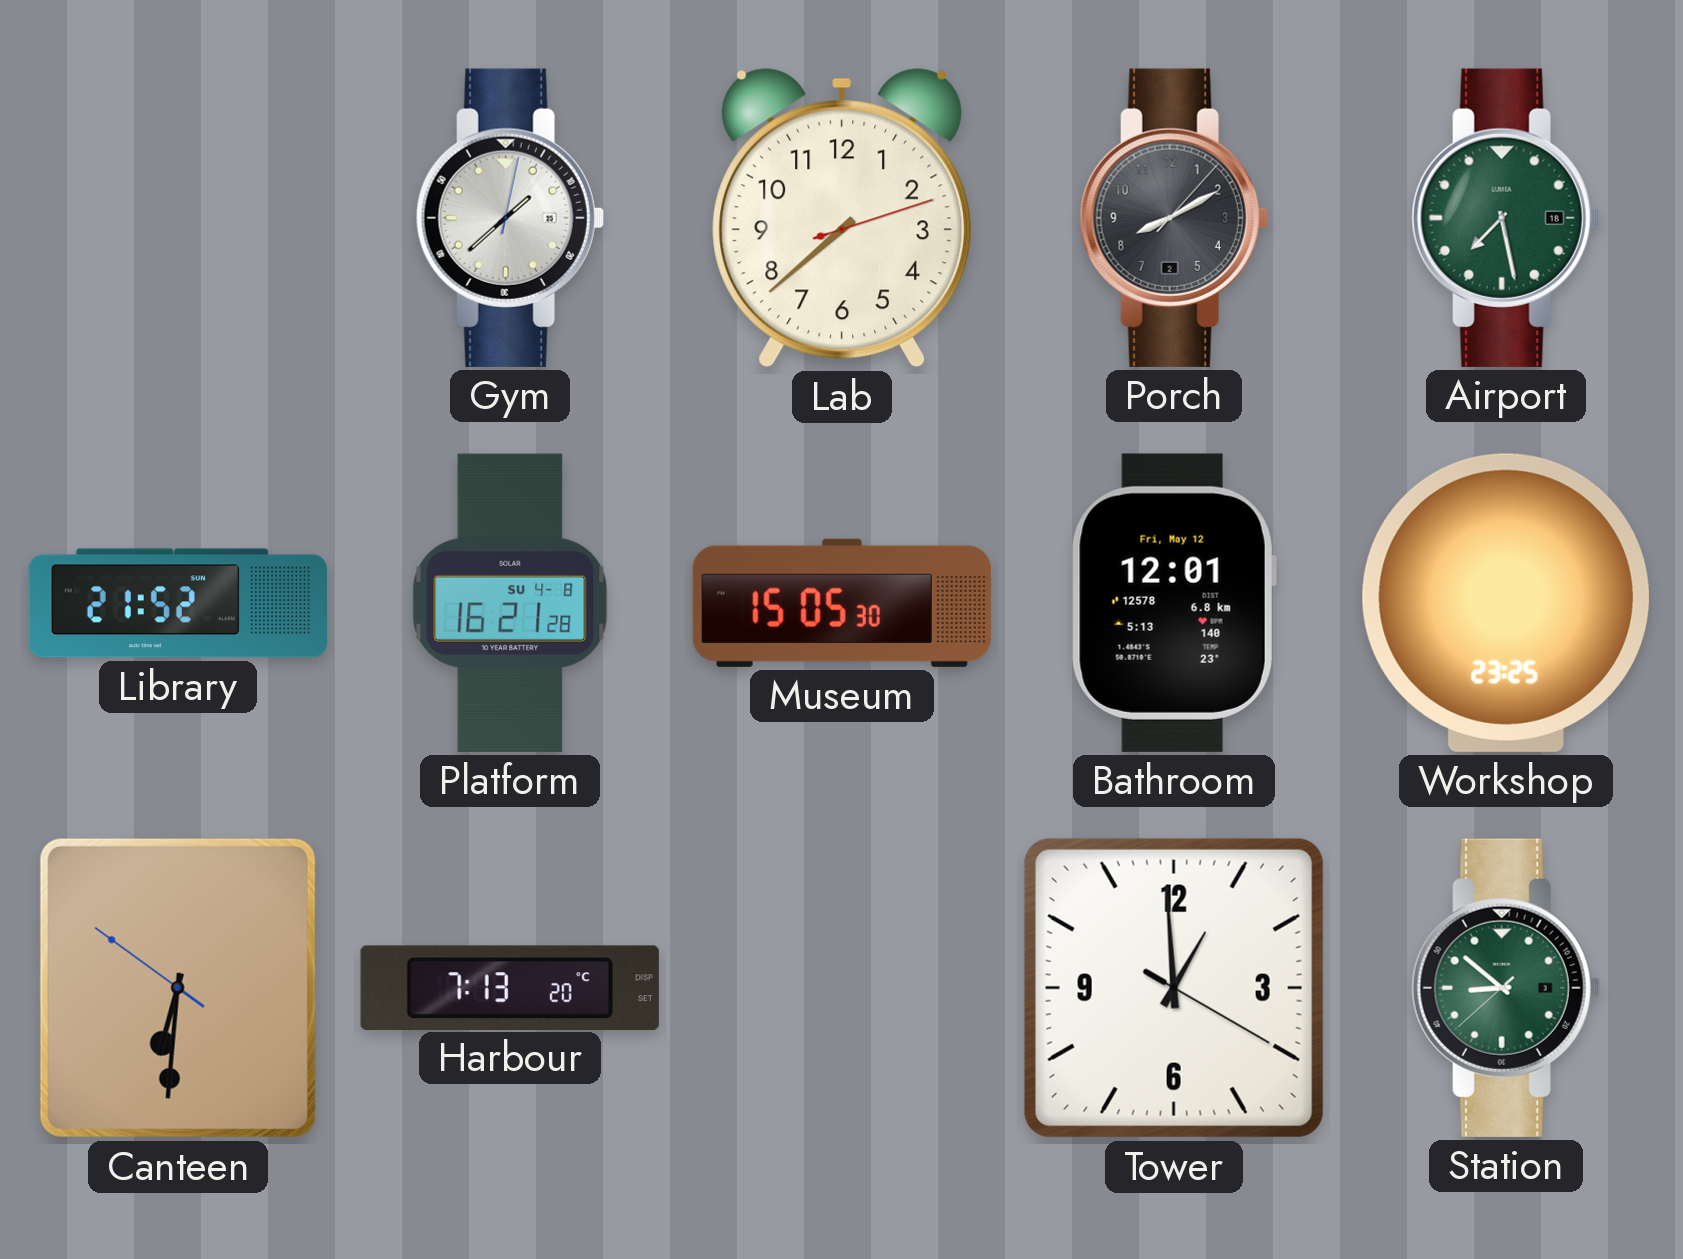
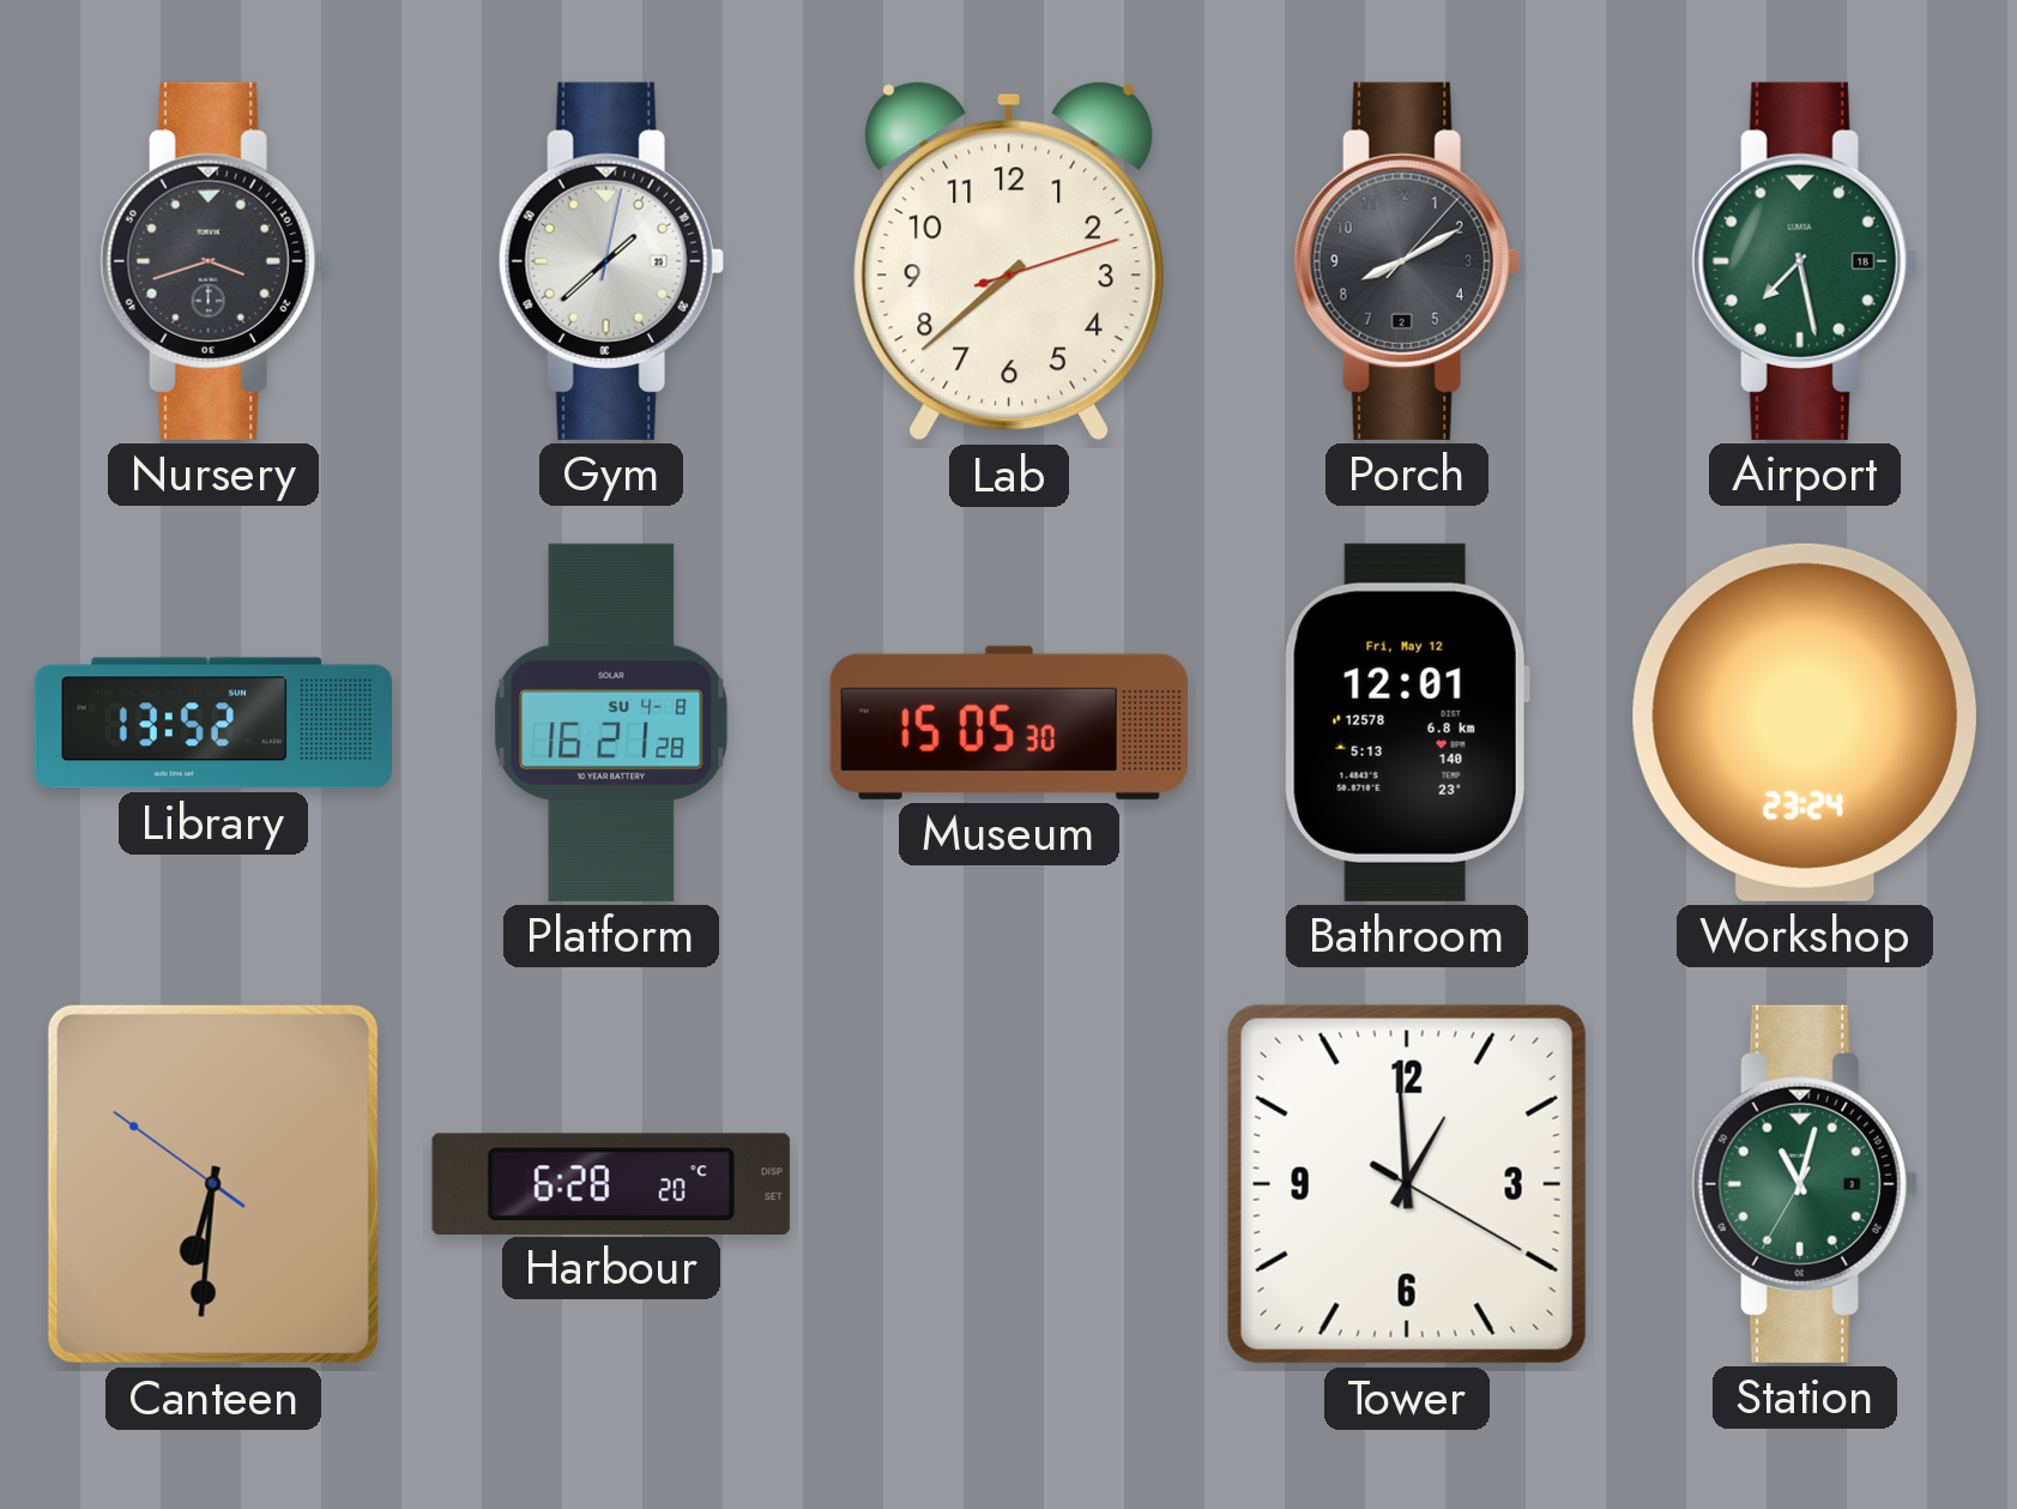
Nursery: none -> 3:42
Library: 21:52 -> 13:52
Workshop: 23:25 -> 23:24
Harbour: 7:13 -> 6:28
Station: 8:51 -> 11:02
